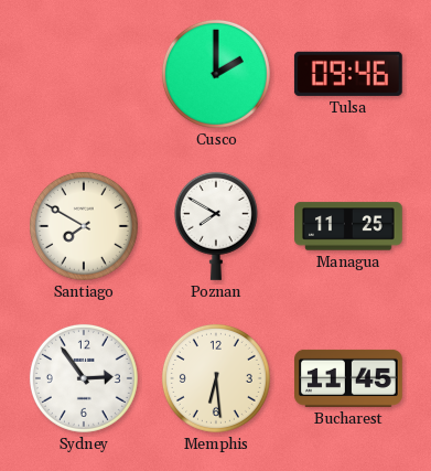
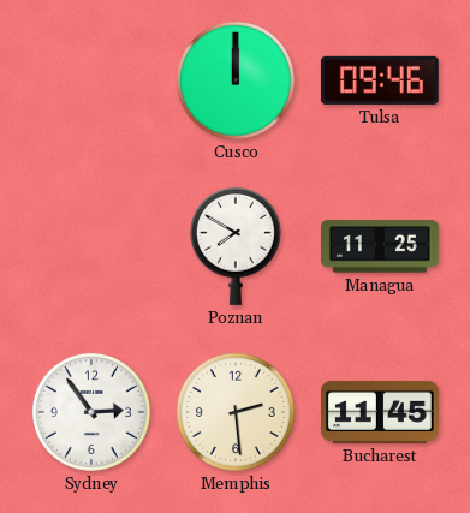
Cusco: 2:00 -> 12:00
Santiago: 7:50 -> none
Memphis: 6:29 -> 2:29
